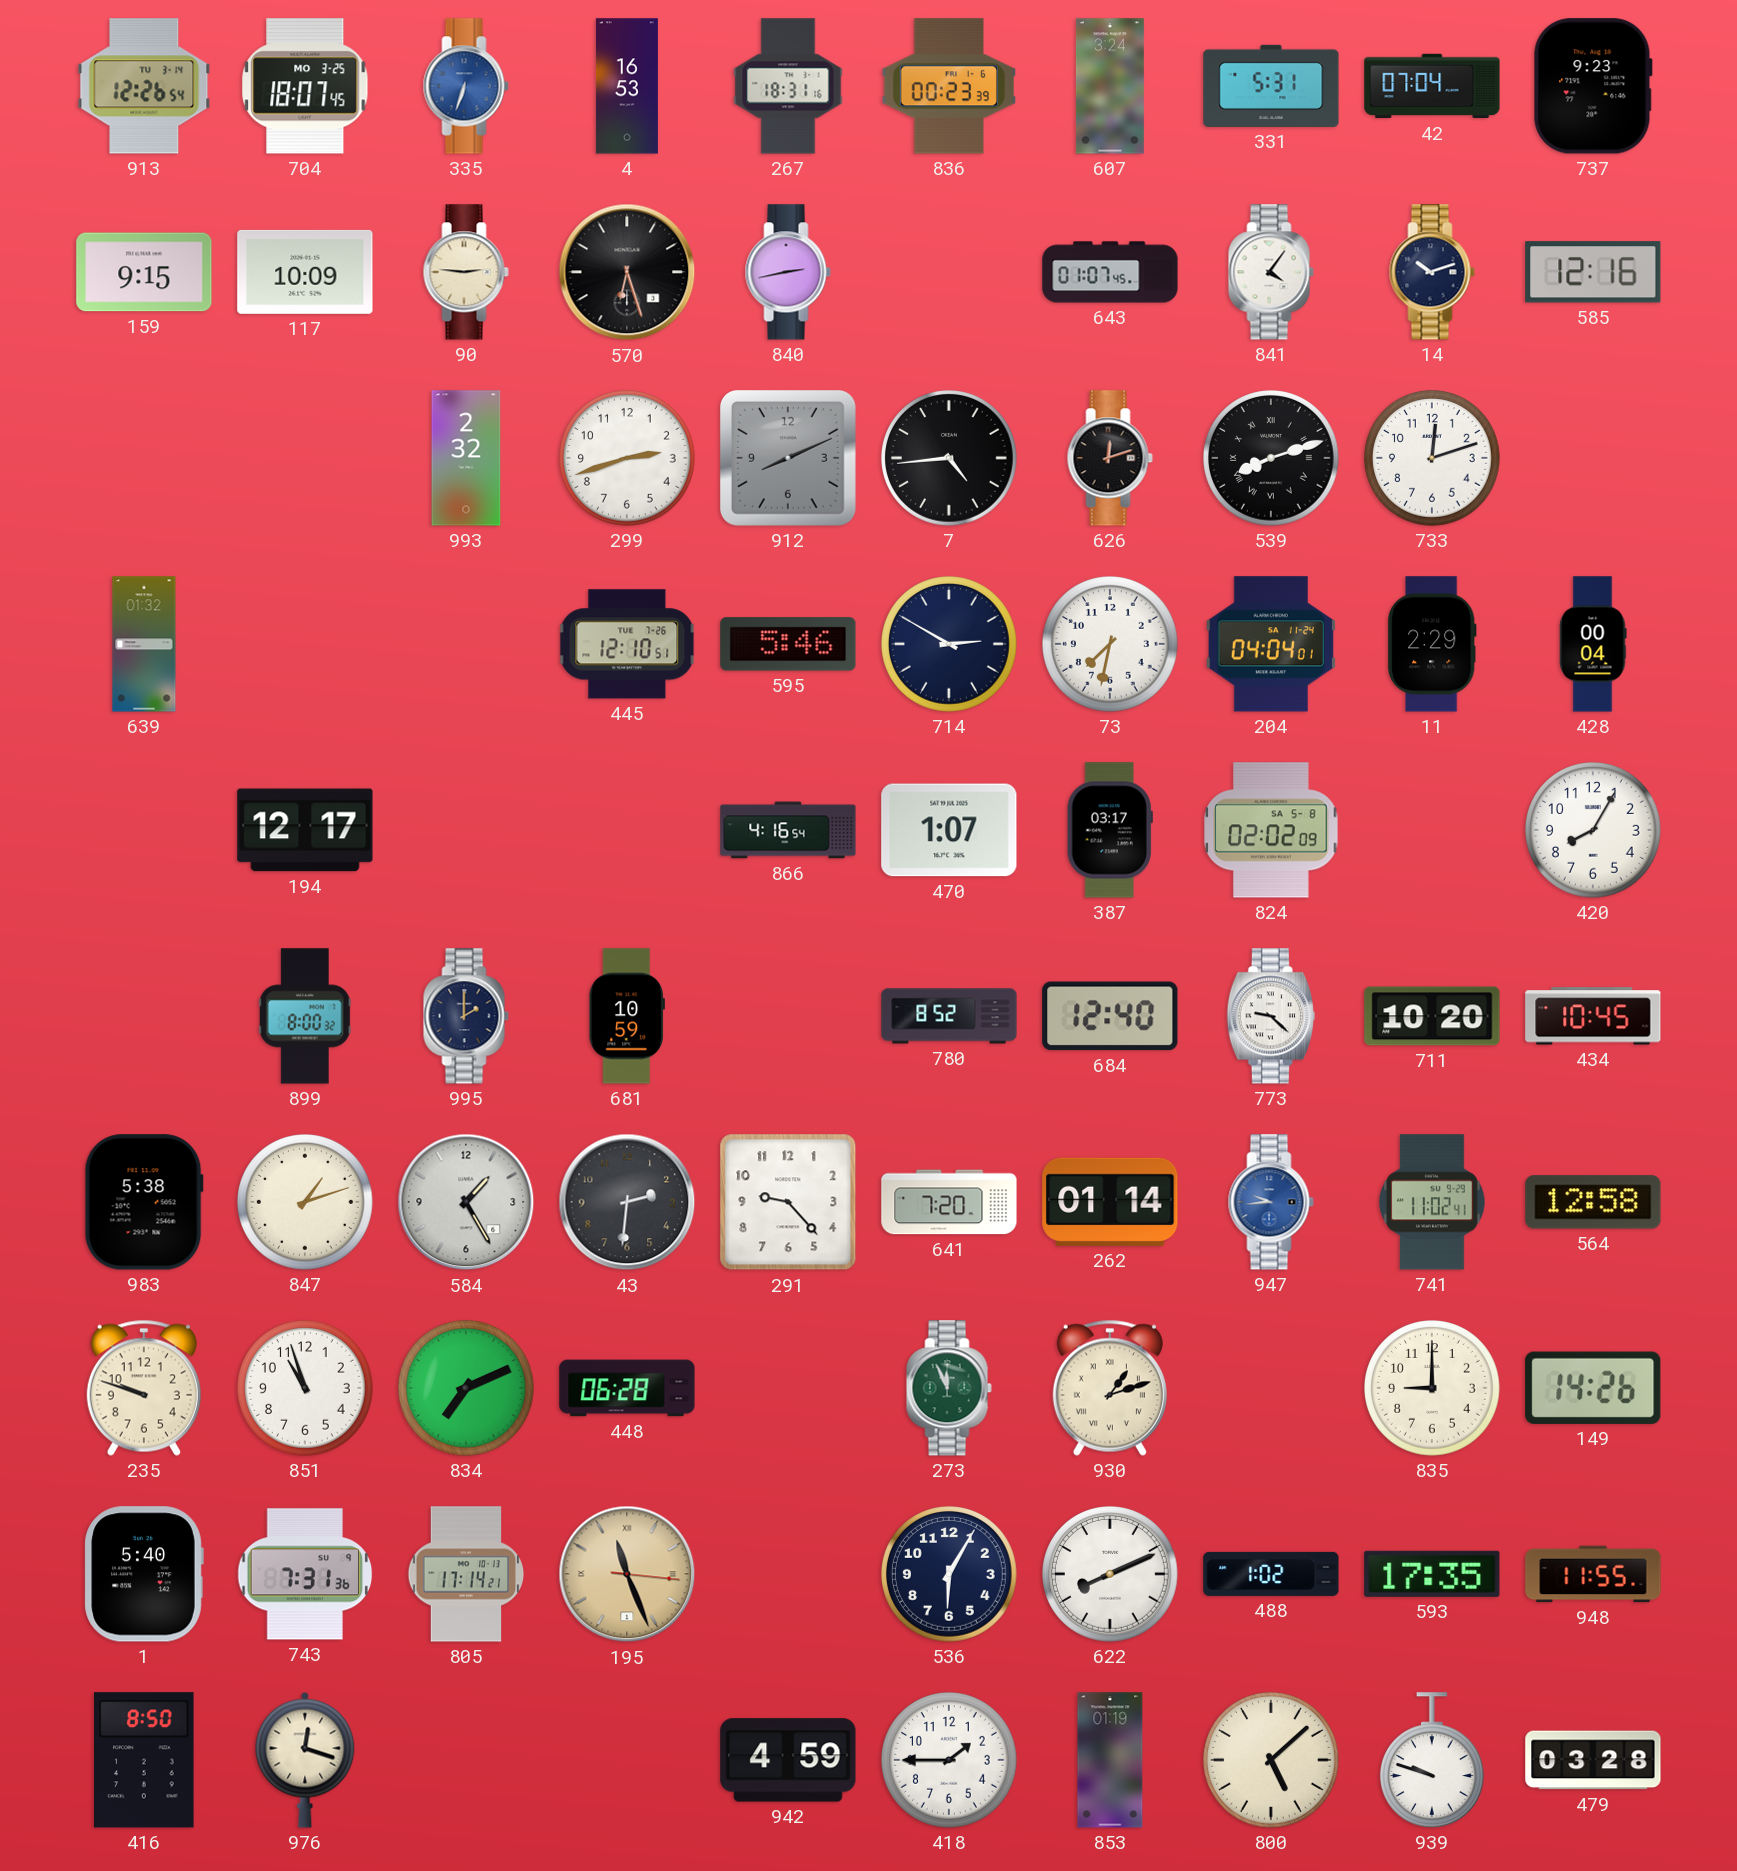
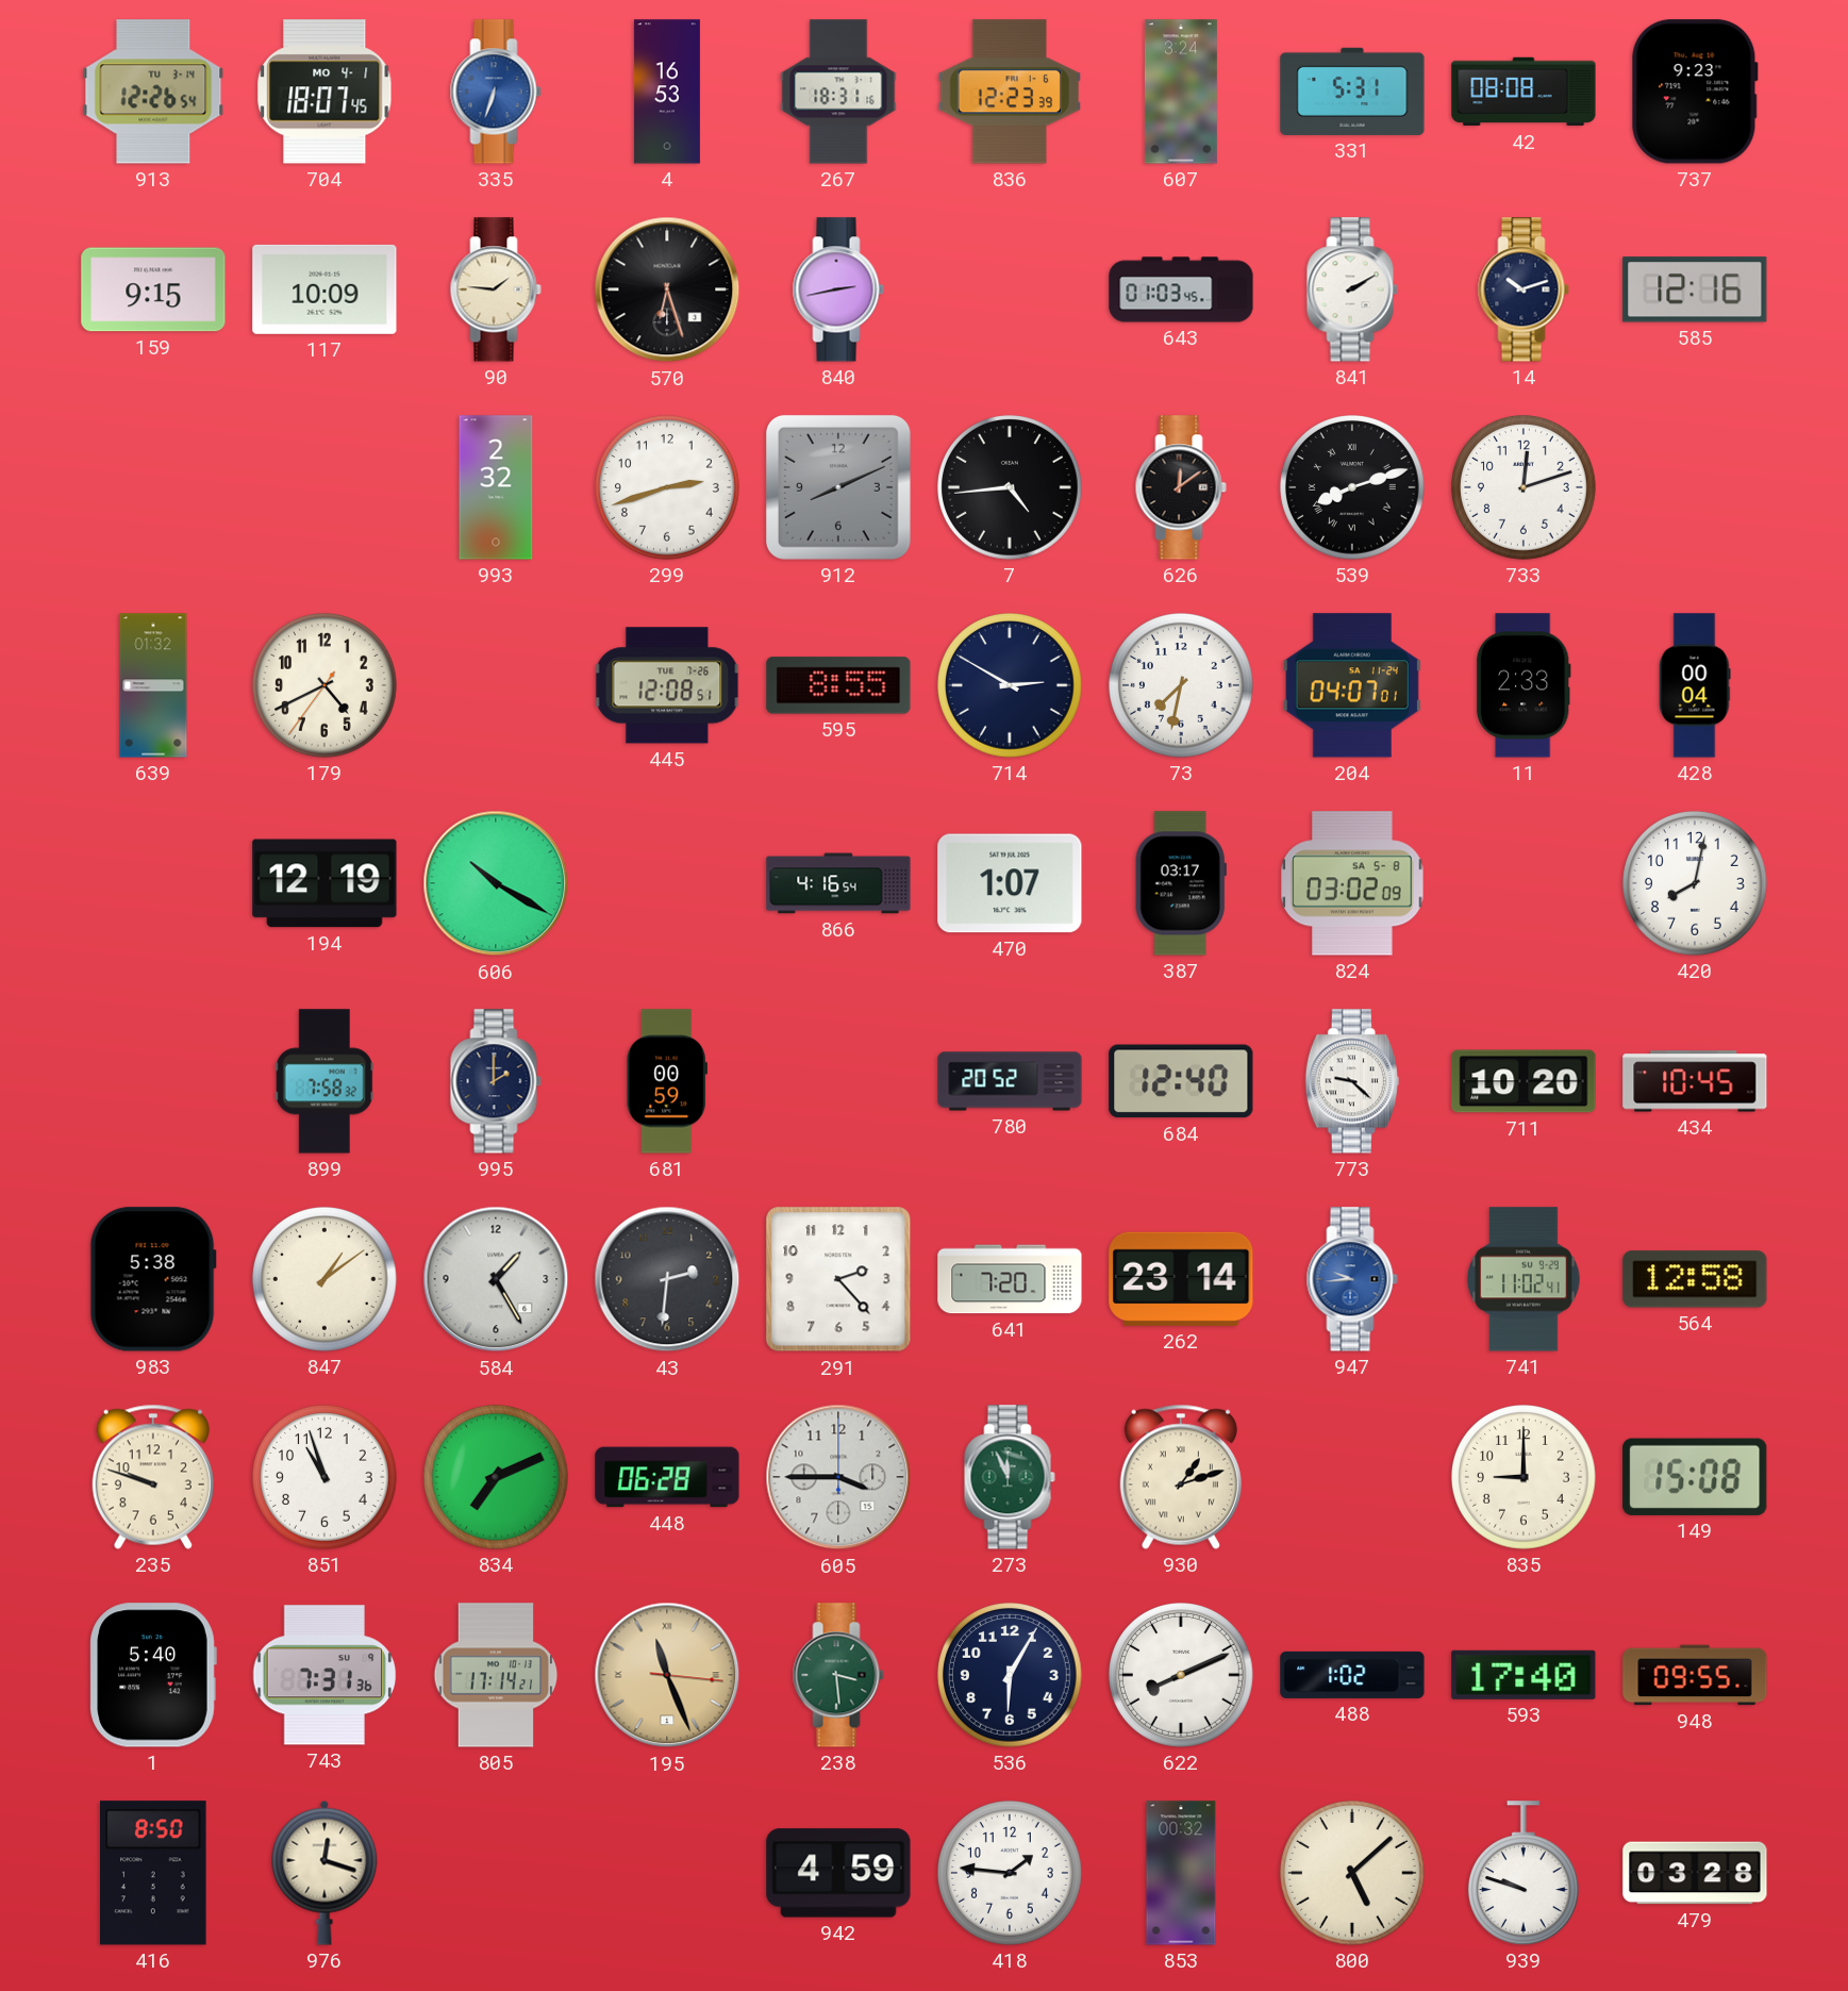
704 date: MO 3-25 -> MO 4-1
836: 00:23 -> 12:23
42: 07:04 -> 08:08
90: 2:46 -> 1:46
643: 01:07 -> 01:03
841: 4:06 -> 2:10
626: 12:12 -> 12:09
179: none -> 4:40
445: 12:10 -> 12:08
595: 5:46 -> 8:55
204: 04:04 -> 04:07
11: 2:29 -> 2:33
194: 12:17 -> 12:19
606: none -> 10:20
824: 02:02 -> 03:02
420: 8:05 -> 8:02
899: 8:00 -> 7:58
681: 10:59 -> 00:59
780: 8:52 -> 20:52
847: 1:12 -> 1:09
291: 9:23 -> 2:23
262: 01:14 -> 23:14
605: none -> 3:45
149: 14:26 -> 15:08
238: none -> 3:29
593: 17:35 -> 17:40
948: 11:55 -> 09:55
418: 1:45 -> 1:46
853: 01:19 -> 00:32
